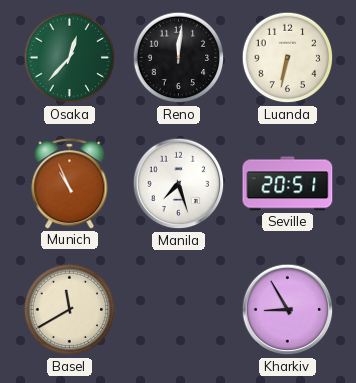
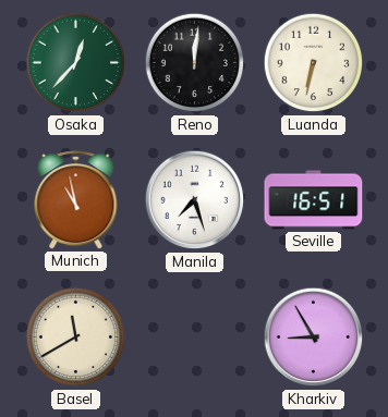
Munich: 10:56 -> 10:58
Seville: 20:51 -> 16:51
